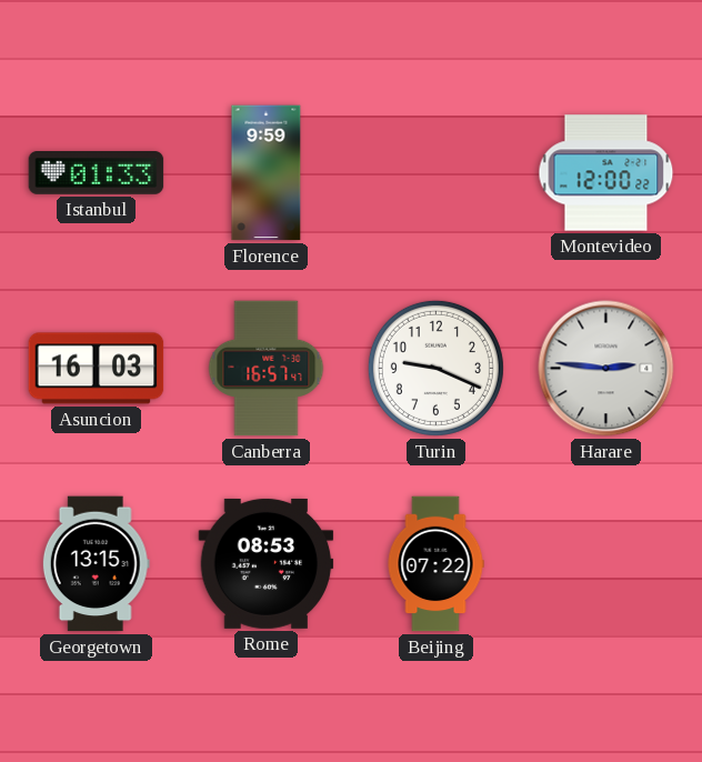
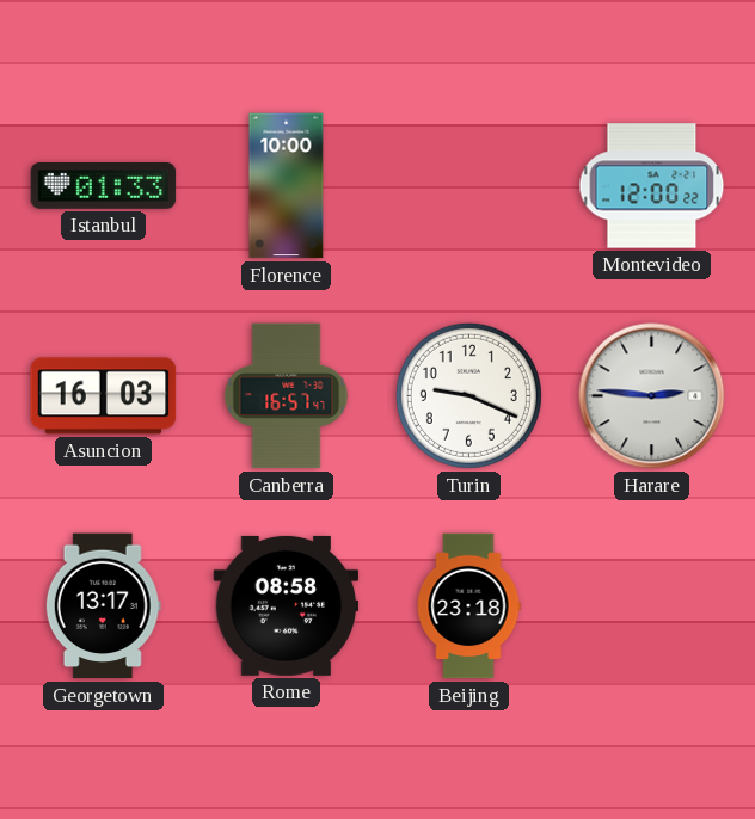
Florence: 9:59 -> 10:00
Georgetown: 13:15 -> 13:17
Rome: 08:53 -> 08:58
Beijing: 07:22 -> 23:18
